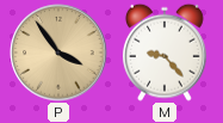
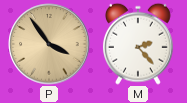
M: 9:23 -> 2:23
